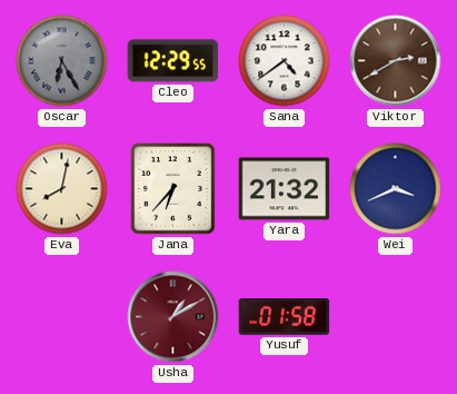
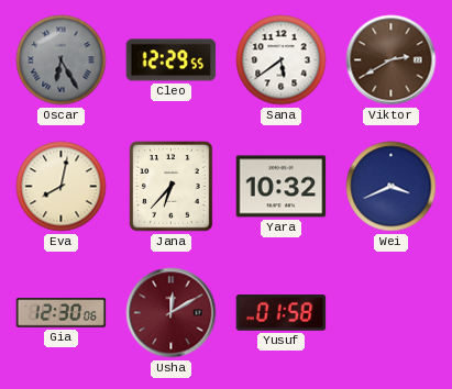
Sana: 4:39 -> 5:39
Yara: 21:32 -> 10:32
Gia: none -> 12:30
Usha: 1:10 -> 12:10
